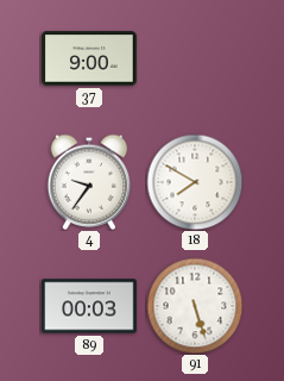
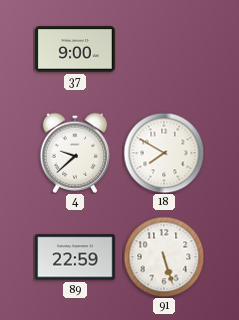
4: 9:36 -> 9:38
89: 00:03 -> 22:59
